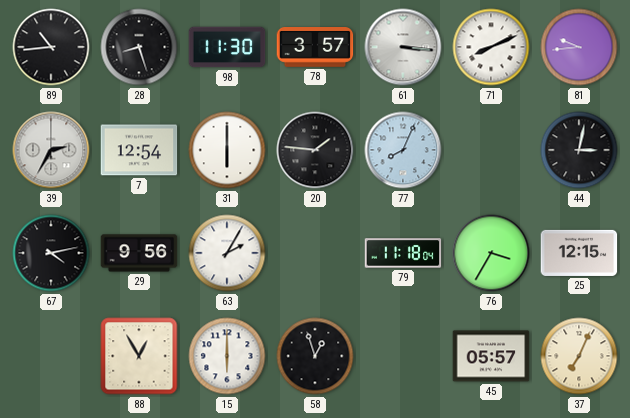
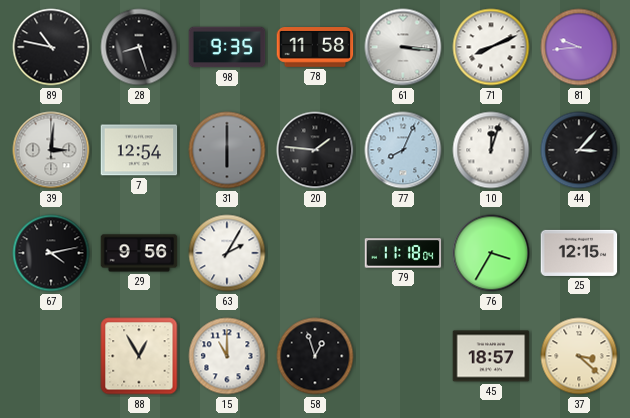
89: 10:44 -> 10:47
98: 11:30 -> 9:35
78: 3:57 -> 11:58
39: 2:35 -> 3:01
31 dial: white -> grey
10: none -> 12:03
44: 3:02 -> 3:07
15: 6:00 -> 11:00
45: 05:57 -> 18:57
37: 7:04 -> 3:22
